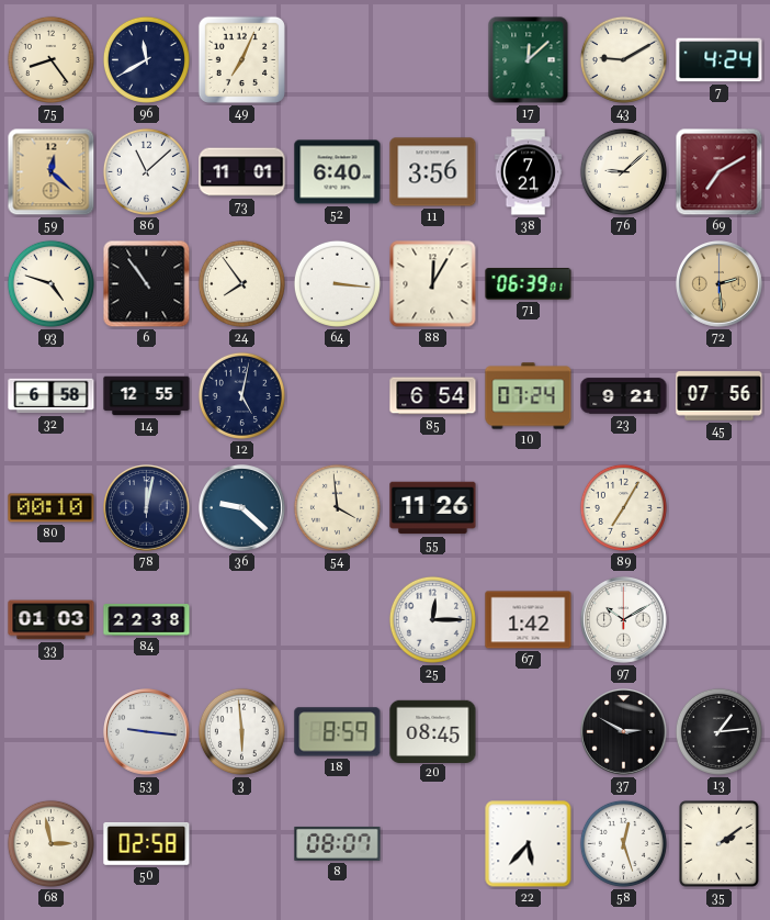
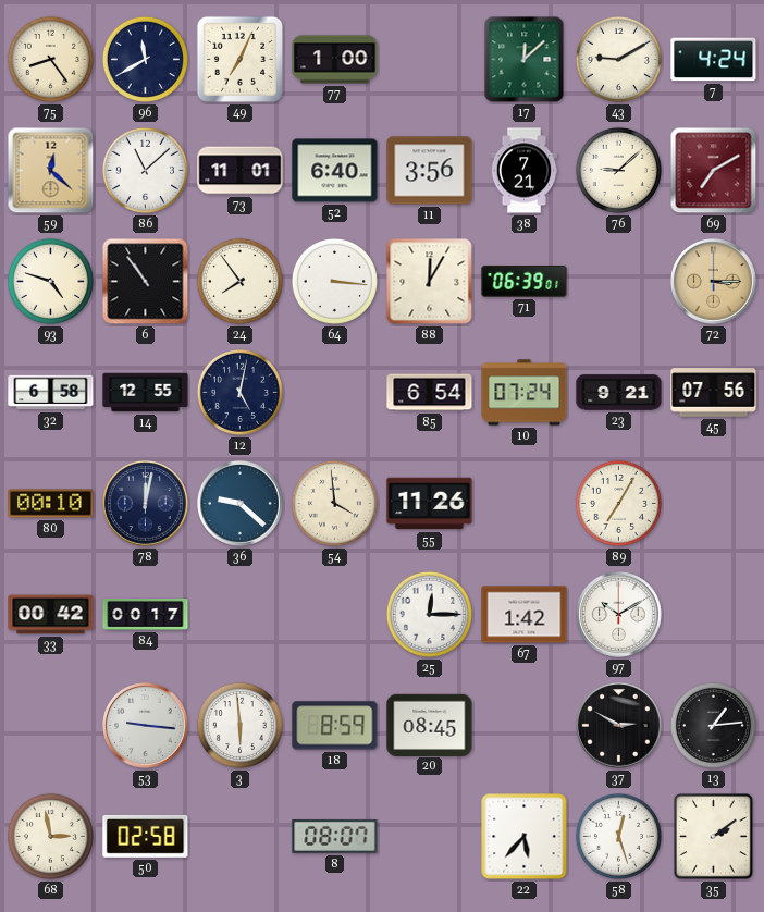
77: none -> 1:00
72: 2:29 -> 3:15
33: 01:03 -> 00:42
84: 22:38 -> 00:17
